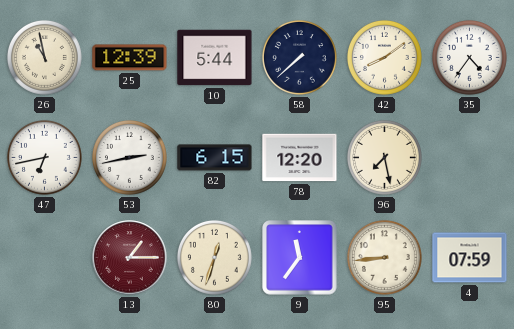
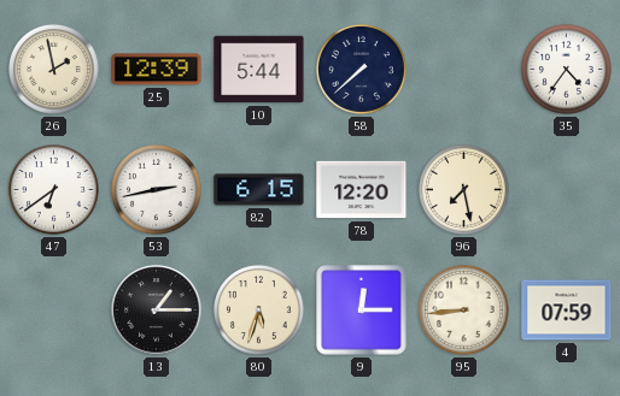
26: 10:58 -> 1:58
42: 8:09 -> none
47: 6:43 -> 6:39
13 dial: burgundy -> black
80: 12:33 -> 5:33
9: 11:36 -> 12:15
